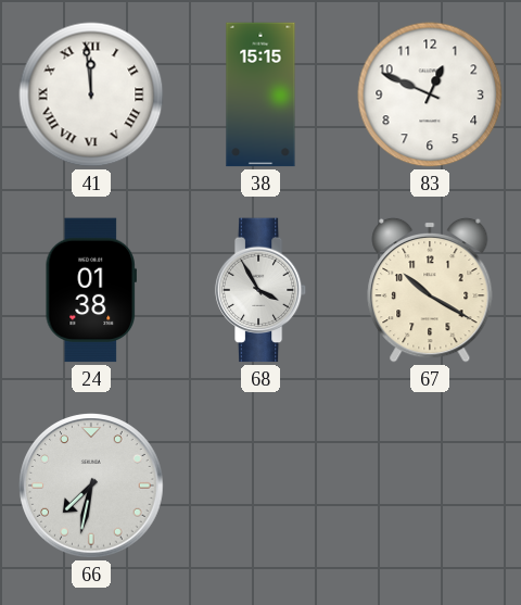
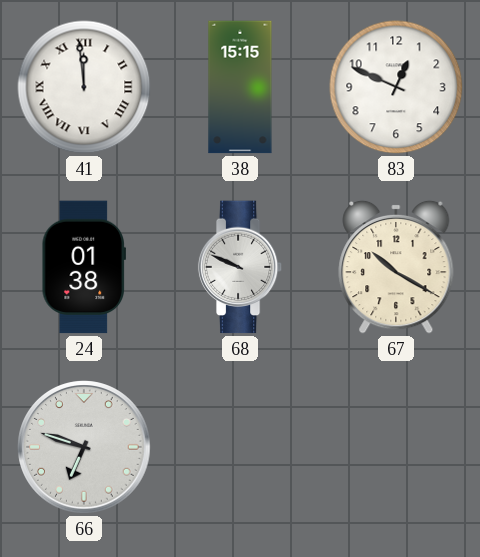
68: 3:55 -> 9:49
66: 7:32 -> 6:48
